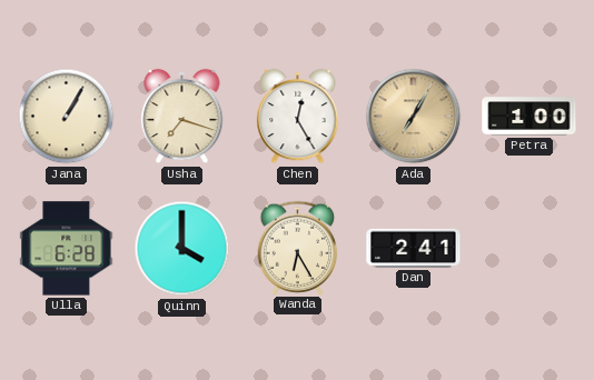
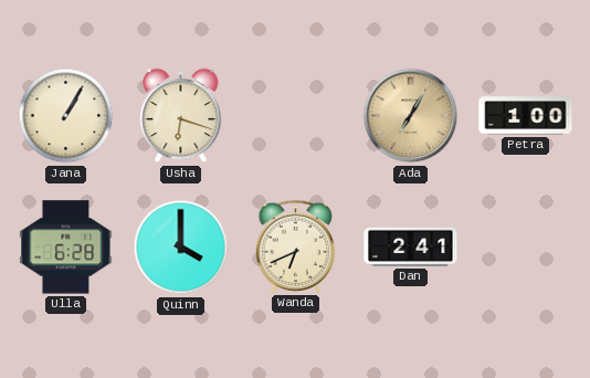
Usha: 7:18 -> 6:18
Chen: 12:25 -> none
Wanda: 6:25 -> 6:41
